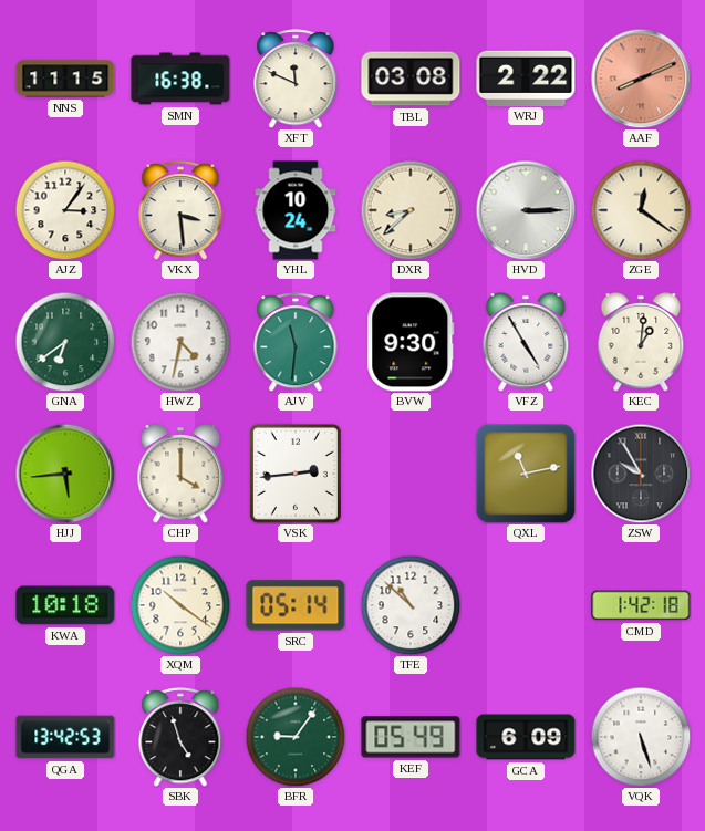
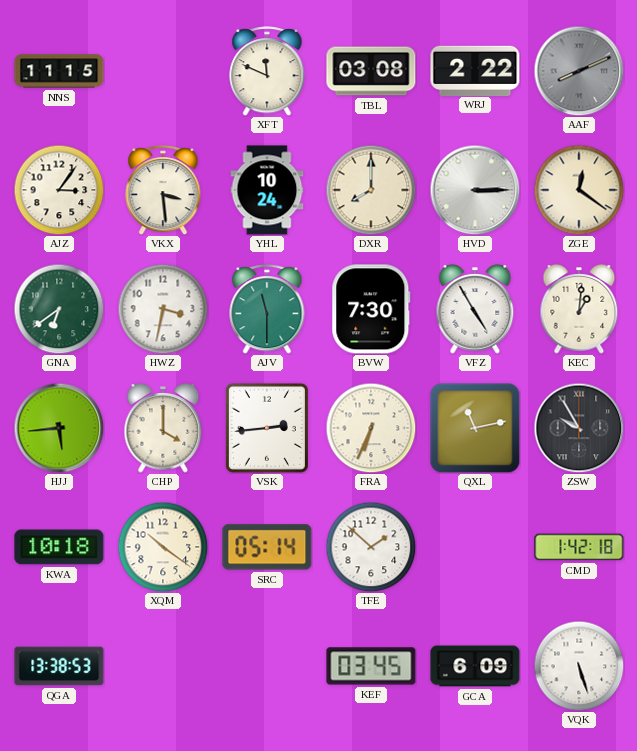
SMN: 16:38 -> none
AAF dial: salmon -> grey
DXR: 8:38 -> 8:00
HWZ: 4:32 -> 3:32
AJV: 11:31 -> 11:30
BVW: 9:30 -> 7:30
FRA: none -> 6:34
TFE: 10:52 -> 1:52
QGA: 13:42 -> 13:38
SBK: 4:57 -> none
BFR: 9:06 -> none
KEF: 05:49 -> 03:45
